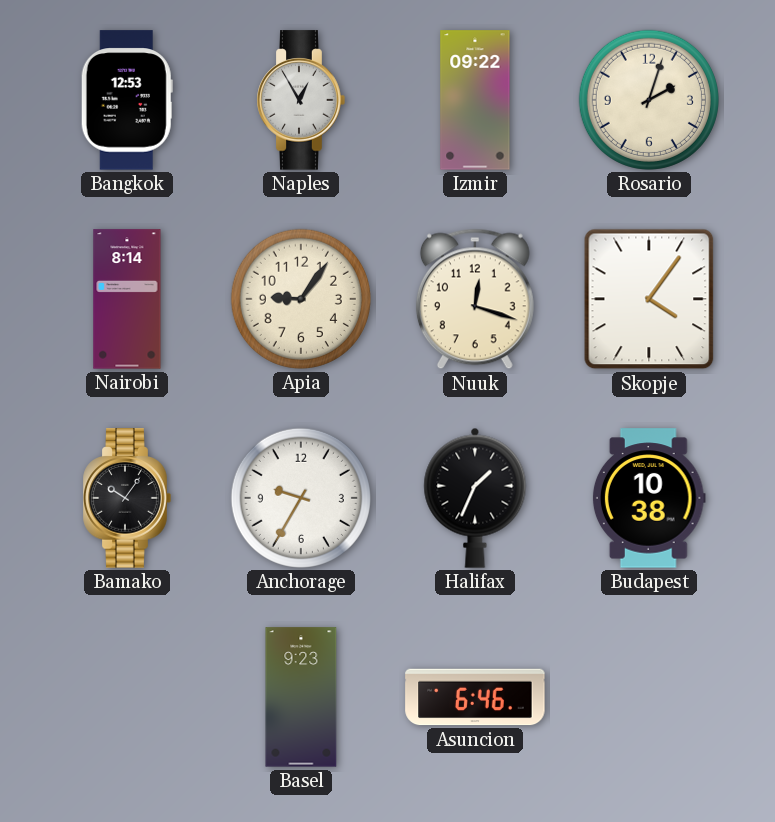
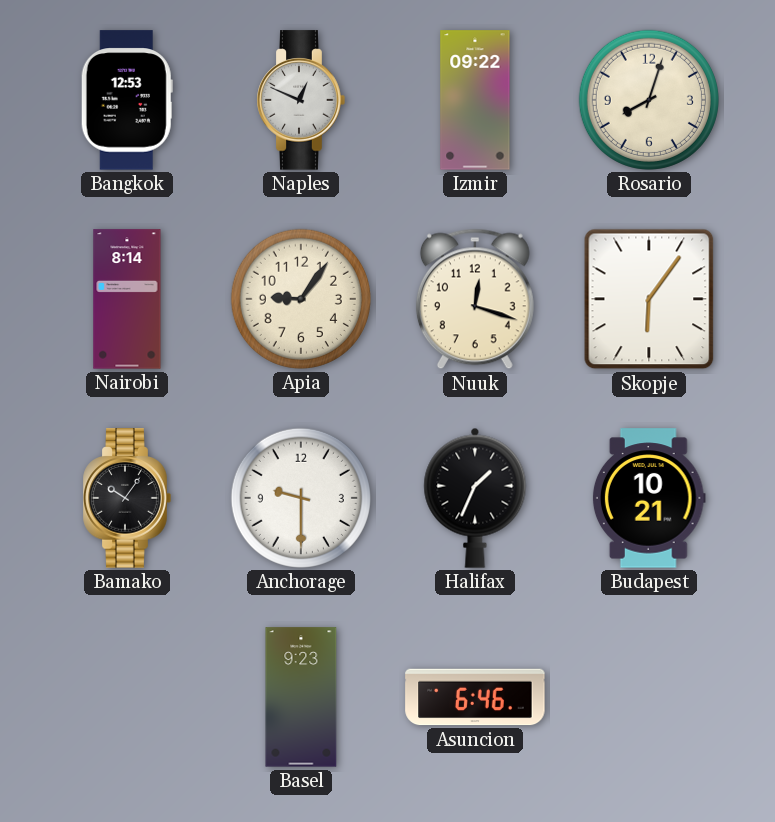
Naples: 12:55 -> 12:49
Rosario: 2:03 -> 8:03
Skopje: 4:06 -> 6:06
Anchorage: 9:35 -> 9:30
Budapest: 10:38 -> 10:21
